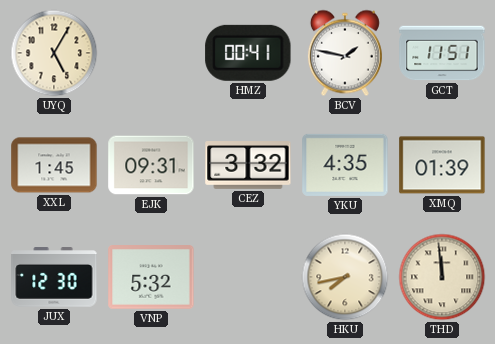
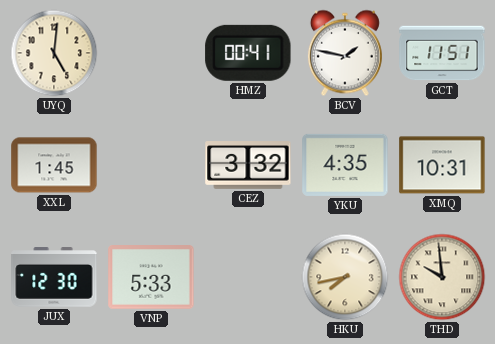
UYQ: 5:05 -> 5:01
EJK: 09:31 -> none
XMQ: 01:39 -> 10:31
VNP: 5:32 -> 5:33
THD: 11:59 -> 9:59
